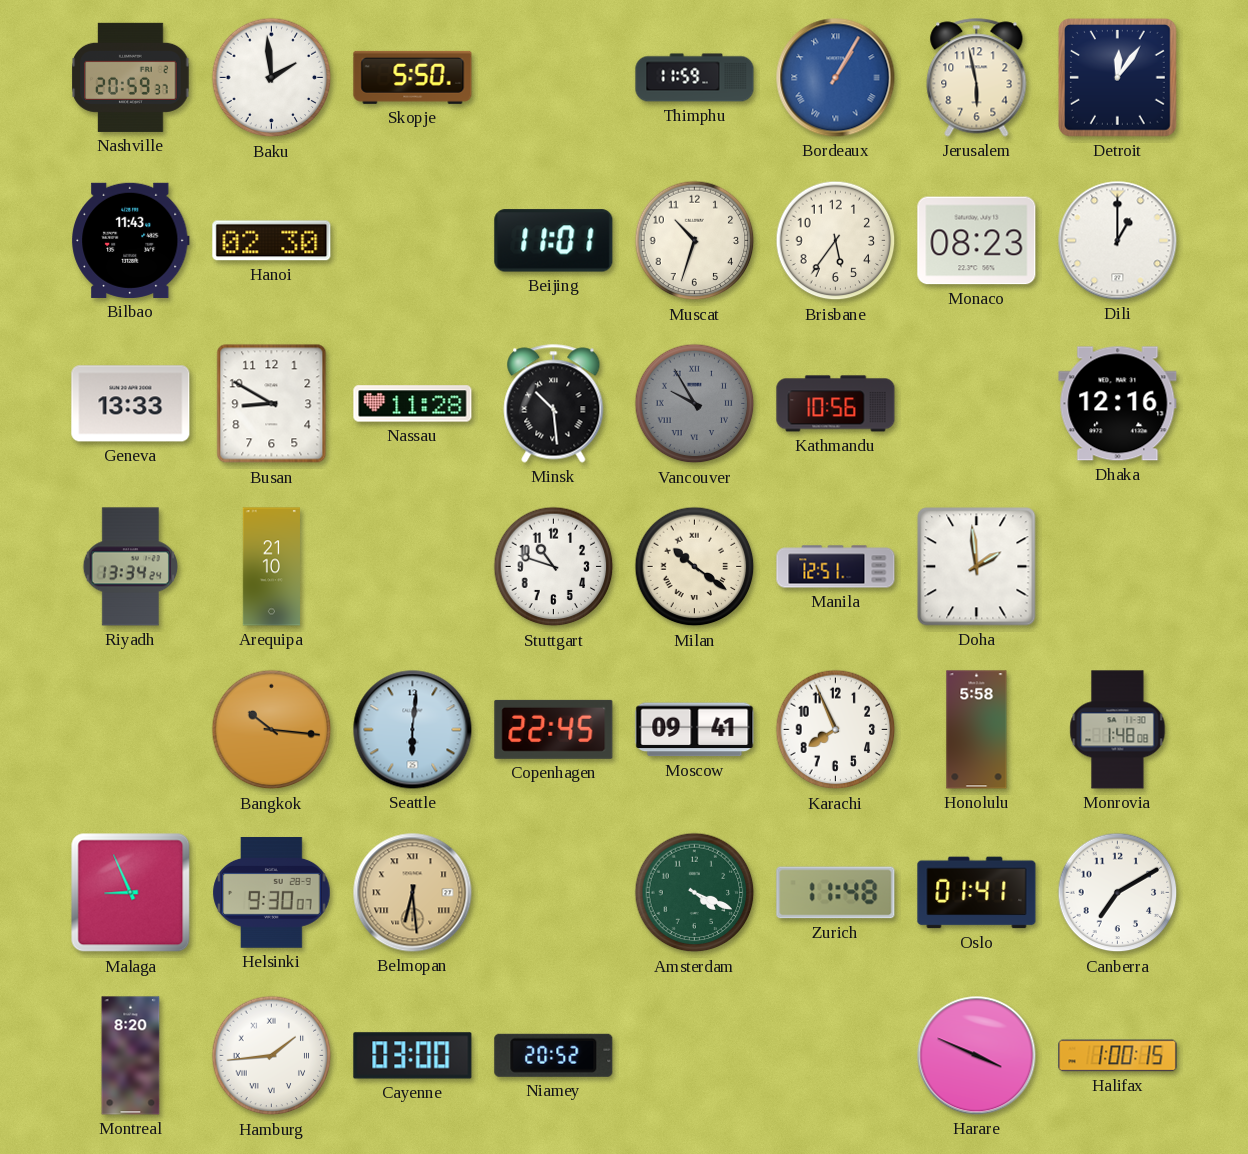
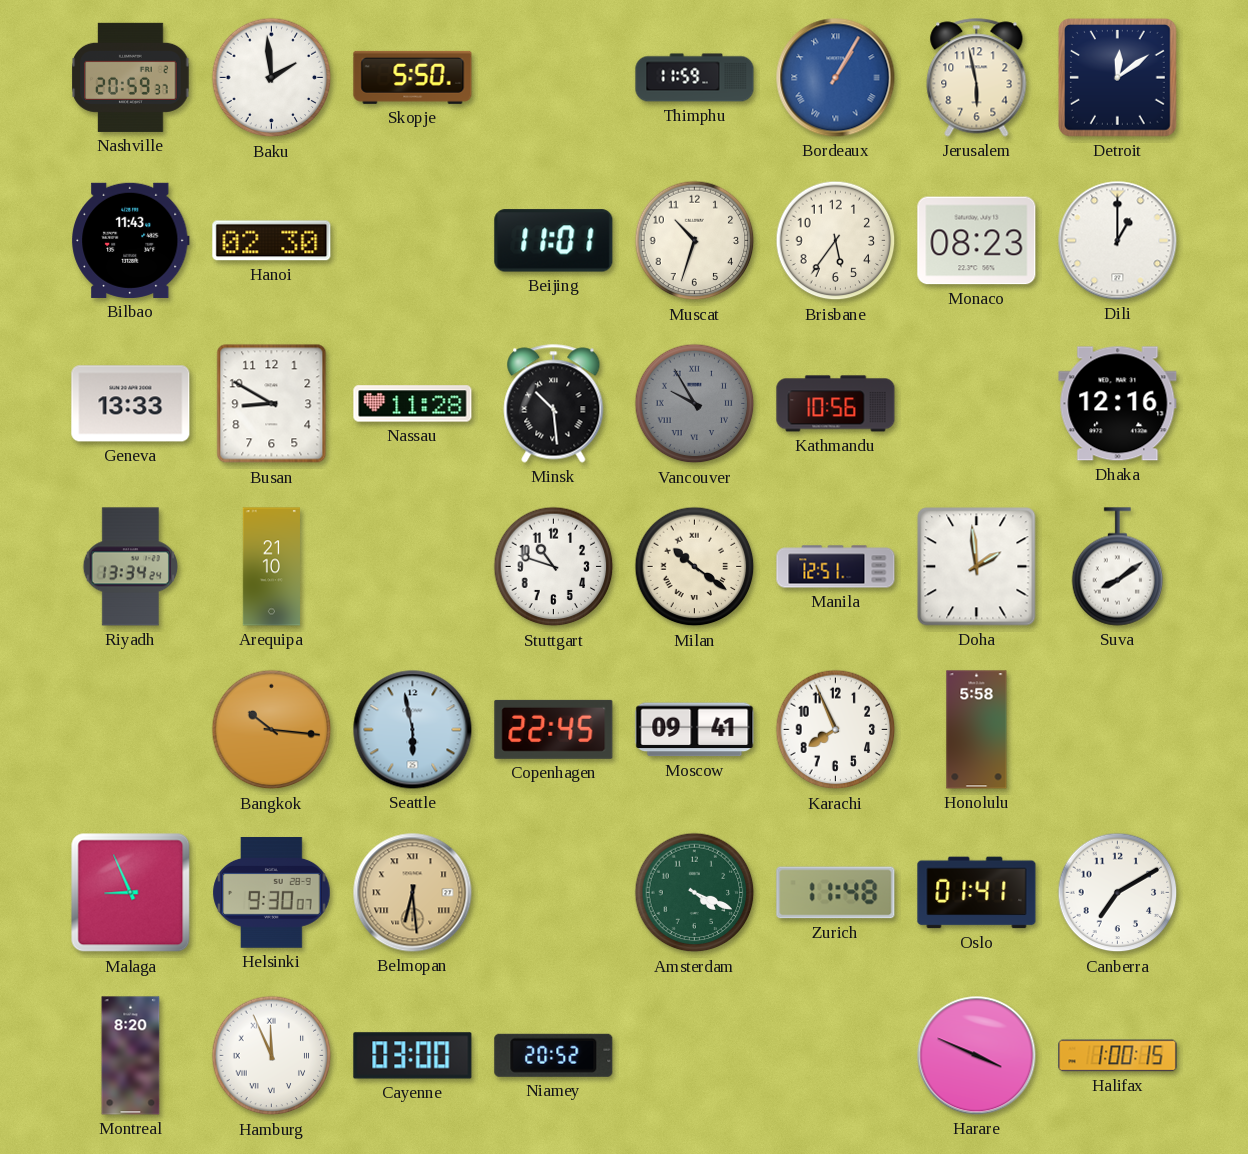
Detroit: 12:06 -> 12:09
Suva: none -> 8:09
Seattle: 6:01 -> 5:58
Monrovia: 1:48 -> none
Hamburg: 1:44 -> 11:56
